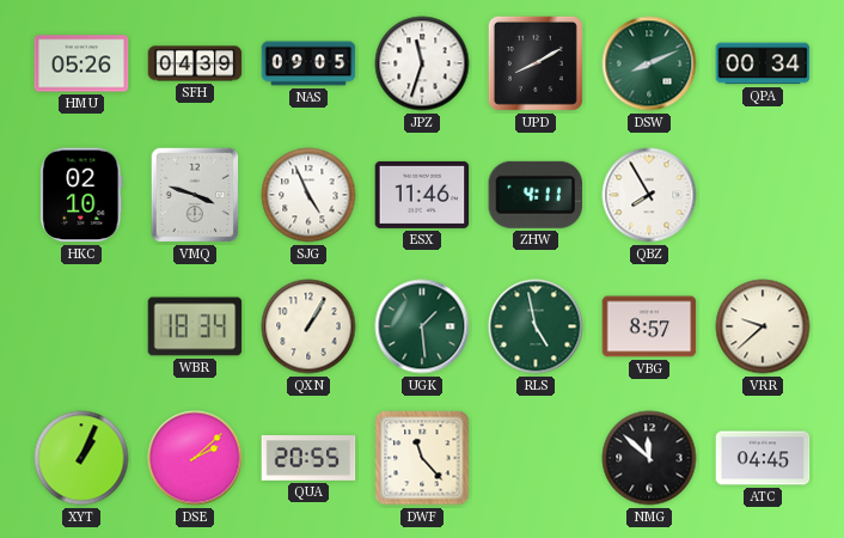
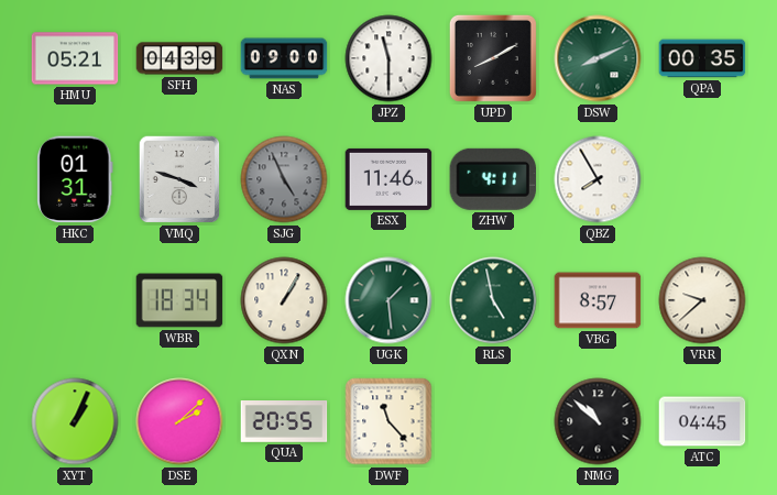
HMU: 05:26 -> 05:21
NAS: 09:05 -> 09:00
JPZ: 11:33 -> 11:30
QPA: 00:34 -> 00:35
HKC: 02:10 -> 01:31
SJG dial: white -> grey
NMG: 11:52 -> 10:52
